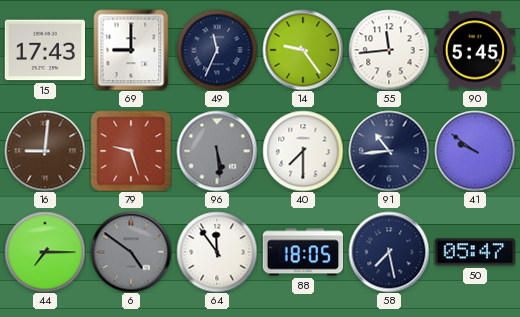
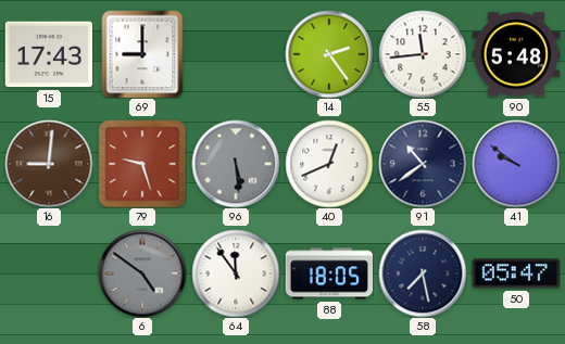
49: 11:34 -> none
14: 9:24 -> 2:24
90: 5:45 -> 5:48
40: 7:30 -> 12:41
91: 10:44 -> 10:39
44: 7:15 -> none
